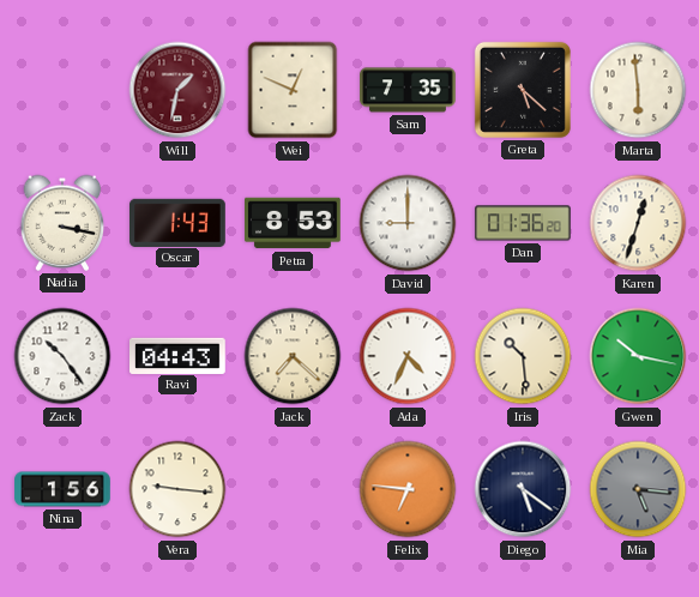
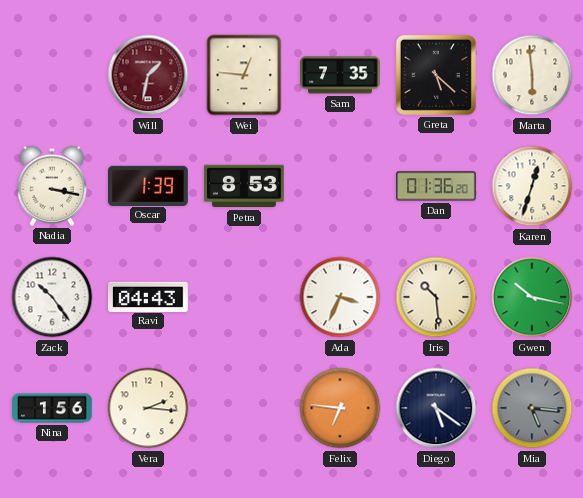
Wei: 12:49 -> 12:46
Oscar: 1:43 -> 1:39
David: 9:00 -> none
Jack: 7:22 -> none
Ada: 4:34 -> 3:34
Vera: 9:16 -> 2:16
